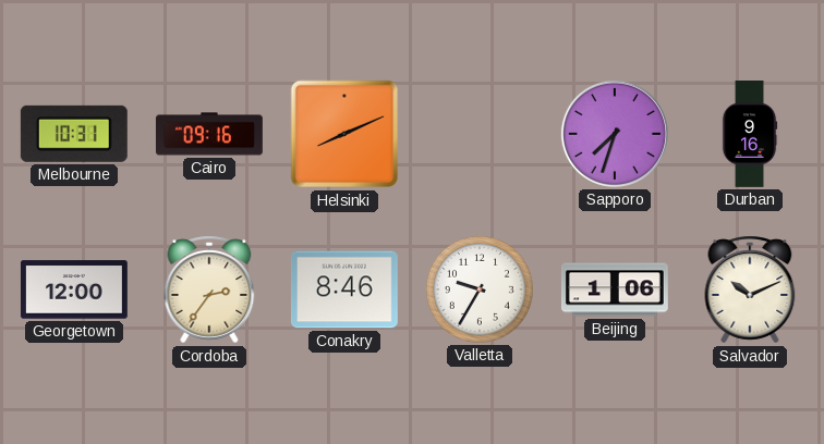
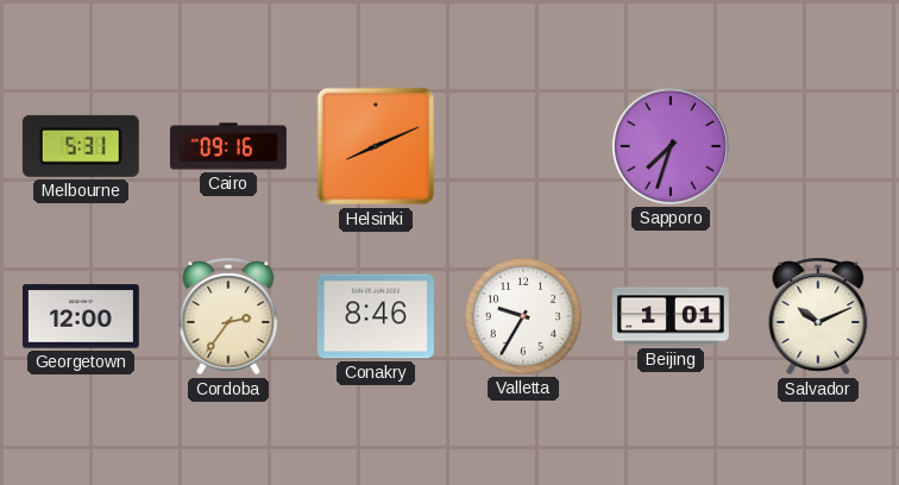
Melbourne: 10:31 -> 5:31
Durban: 9:16 -> none
Beijing: 1:06 -> 1:01
